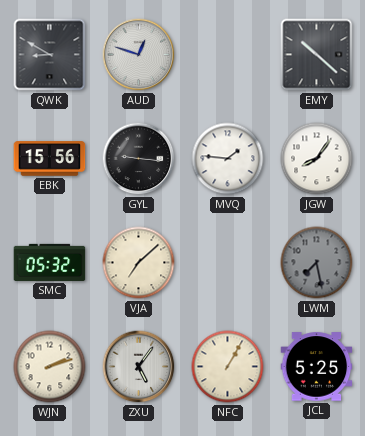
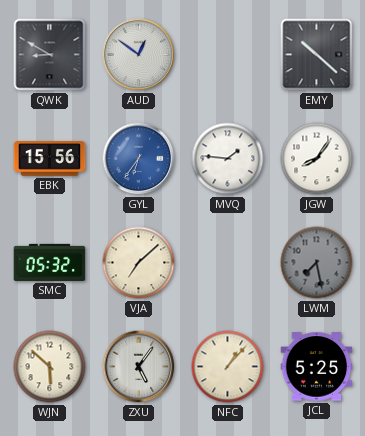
AUD: 12:48 -> 12:51
GYL: 9:16 -> 6:36
GYL dial: black -> blue
WJN: 2:12 -> 5:52
NFC: 1:05 -> 1:07
